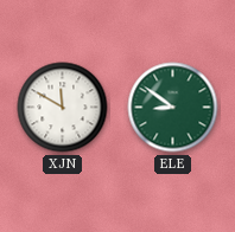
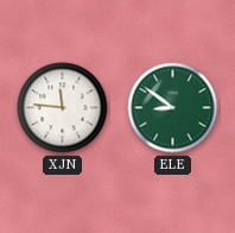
XJN: 11:50 -> 11:46
